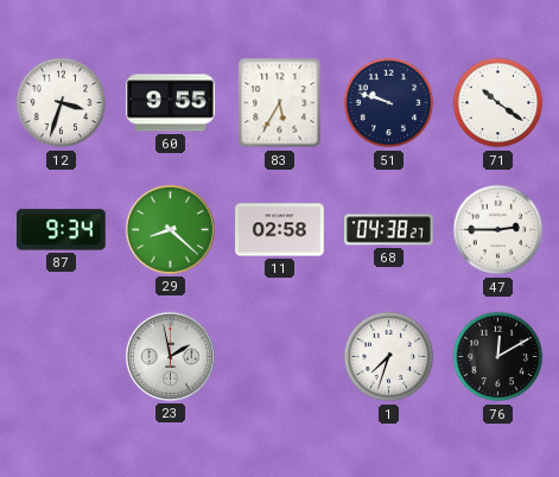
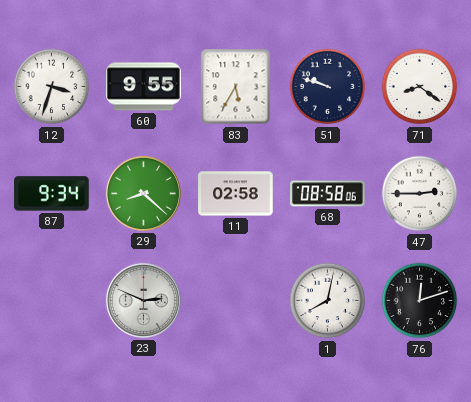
71: 10:21 -> 8:21
68: 04:38 -> 08:58
23: 1:58 -> 2:49
1: 7:33 -> 8:02
76: 12:10 -> 12:12
